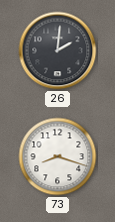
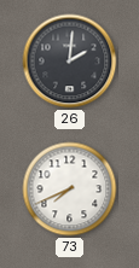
73: 8:18 -> 7:41
